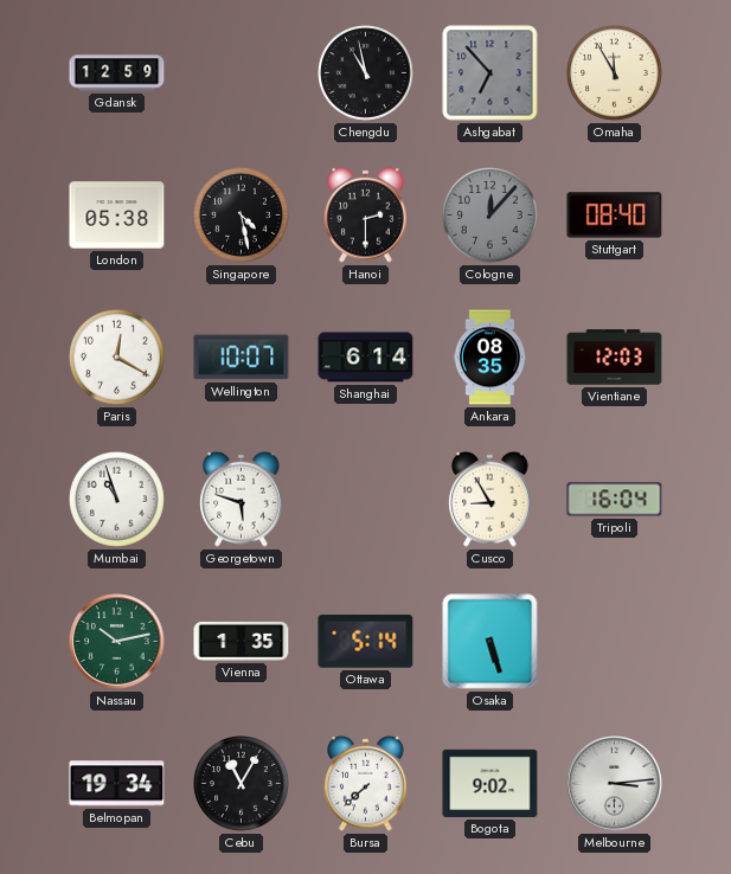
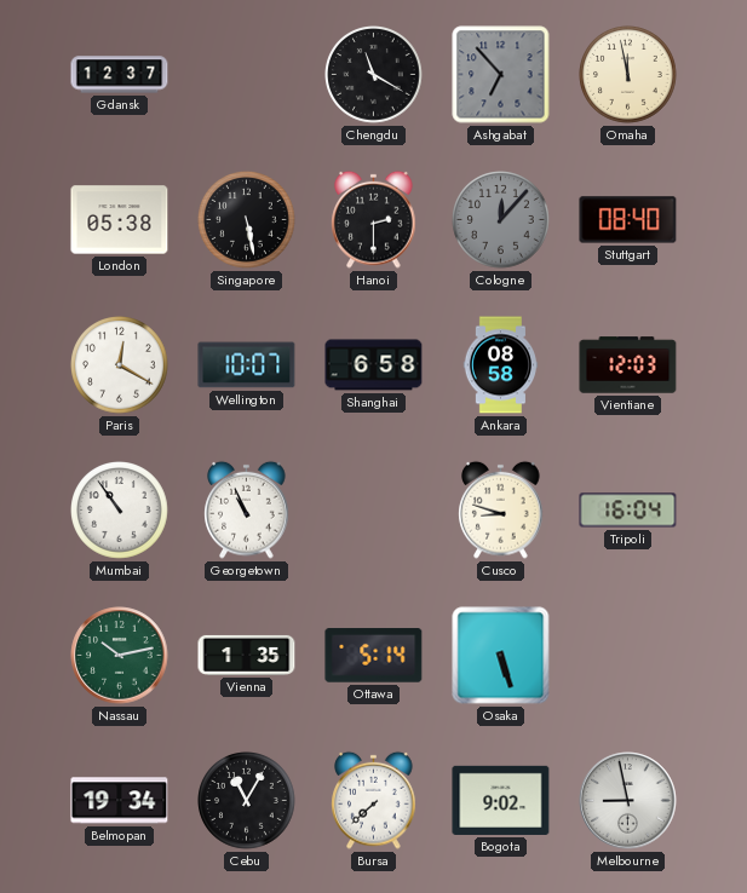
Gdansk: 12:59 -> 12:37
Chengdu: 10:58 -> 11:20
Omaha: 11:55 -> 11:58
Singapore: 4:28 -> 5:28
Shanghai: 6:14 -> 6:58
Ankara: 08:35 -> 08:58
Mumbai: 10:57 -> 10:54
Georgetown: 5:48 -> 10:56
Cusco: 8:55 -> 8:48
Melbourne: 3:14 -> 8:58
